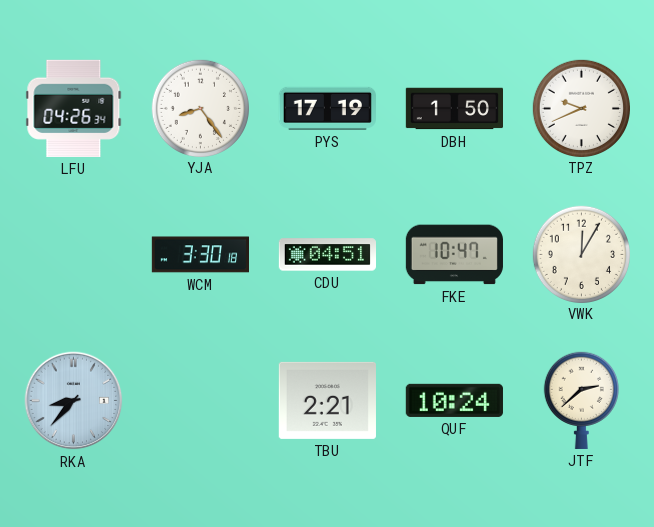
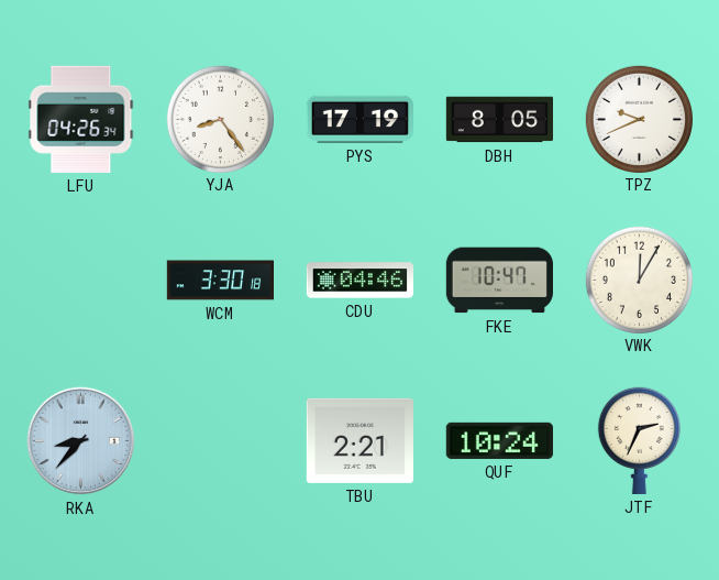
DBH: 1:50 -> 8:05
CDU: 04:51 -> 04:46
JTF: 2:38 -> 2:34
